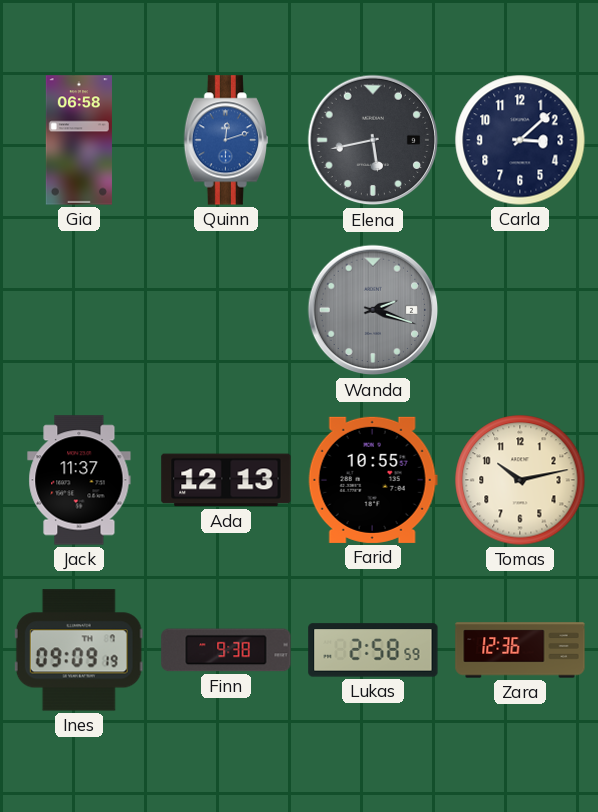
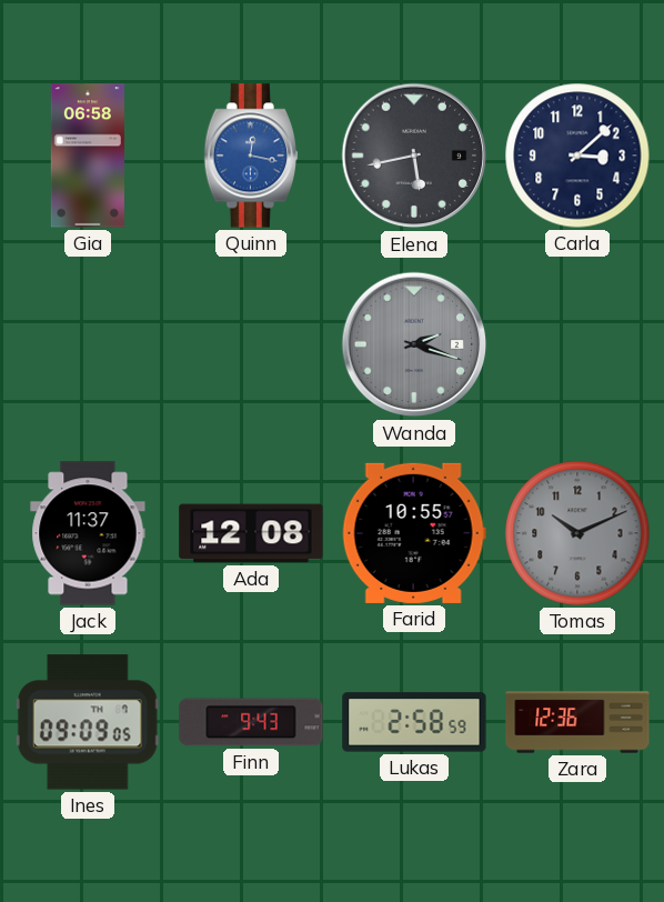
Quinn: 12:12 -> 12:17
Ada: 12:13 -> 12:08
Tomas: 10:13 -> 10:11
Tomas dial: cream -> grey
Ines: 09:09:19 -> 09:09:05
Finn: 9:38 -> 9:43
